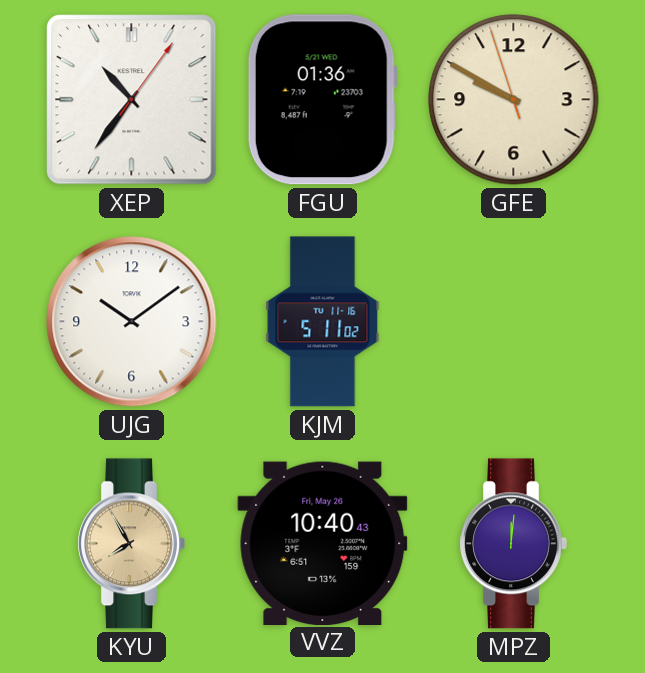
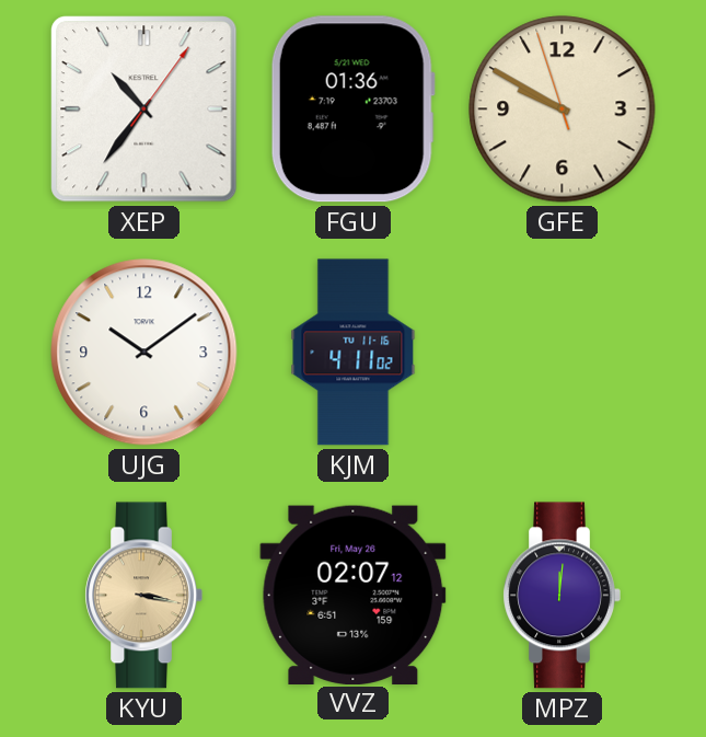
KJM: 5:11 -> 4:11
KYU: 7:55 -> 3:17
VVZ: 10:40 -> 02:07
